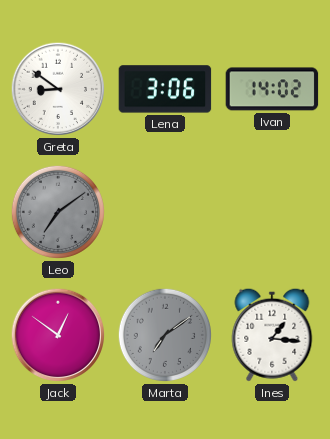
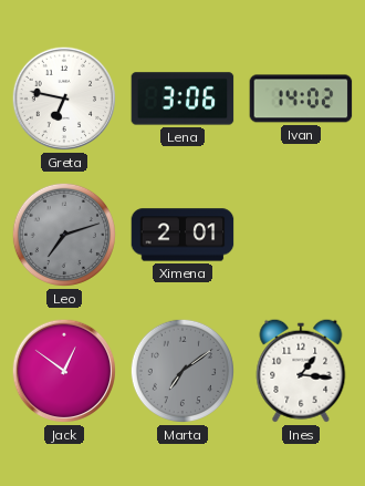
Greta: 8:51 -> 6:47
Leo: 7:09 -> 7:12
Ximena: none -> 2:01
